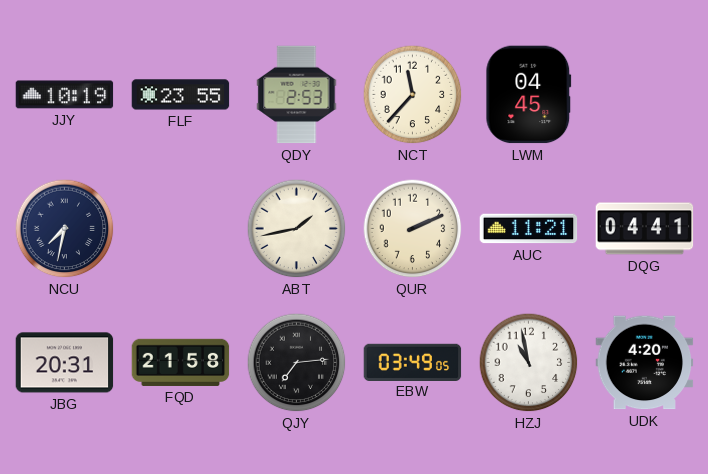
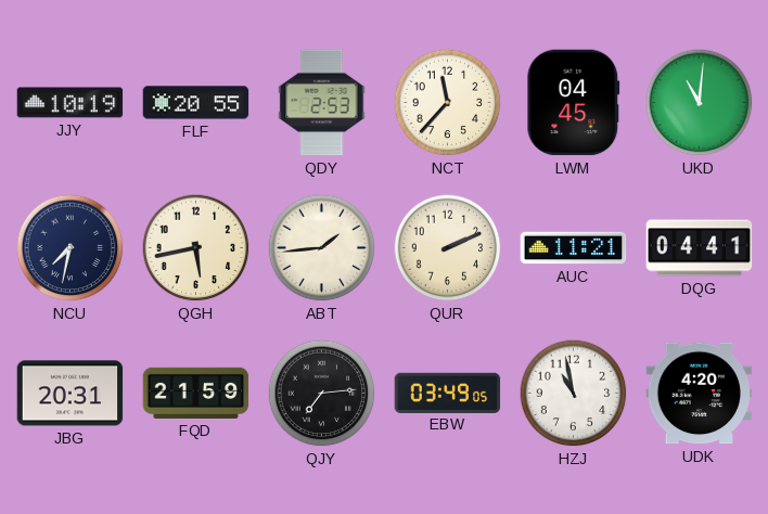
FLF: 23:55 -> 20:55
UKD: none -> 11:01
QGH: none -> 5:43
ABT: 1:43 -> 1:44
FQD: 21:58 -> 21:59
